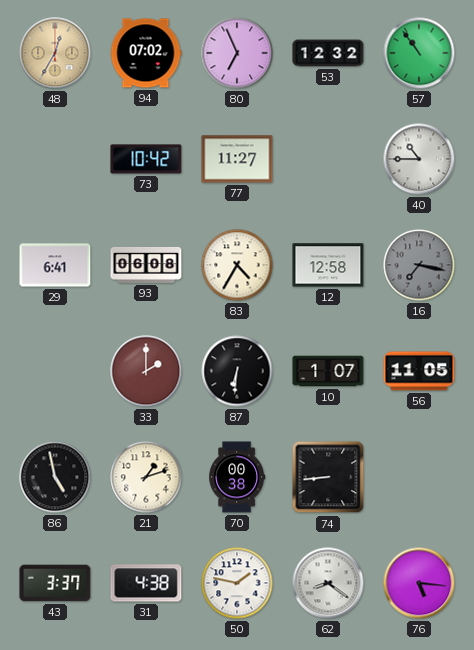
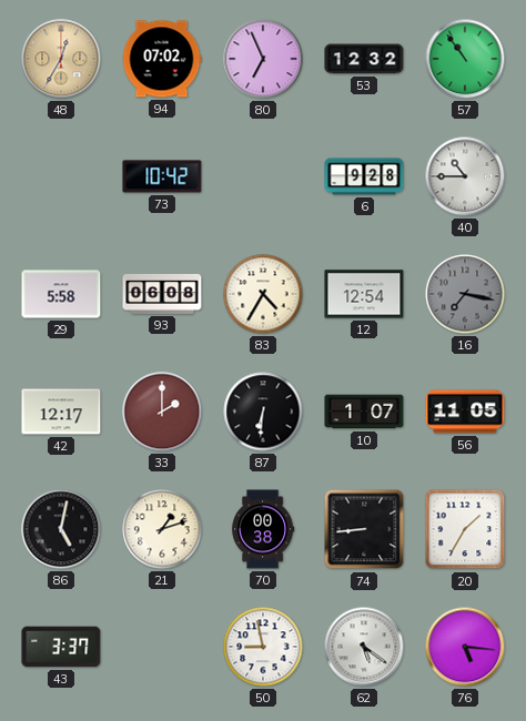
77: 11:27 -> none
6: none -> 9:28
29: 6:41 -> 5:58
12: 12:58 -> 12:54
42: none -> 12:17
86: 4:58 -> 5:02
20: none -> 1:35
31: 4:38 -> none
50: 1:47 -> 8:58
62: 8:21 -> 5:21
